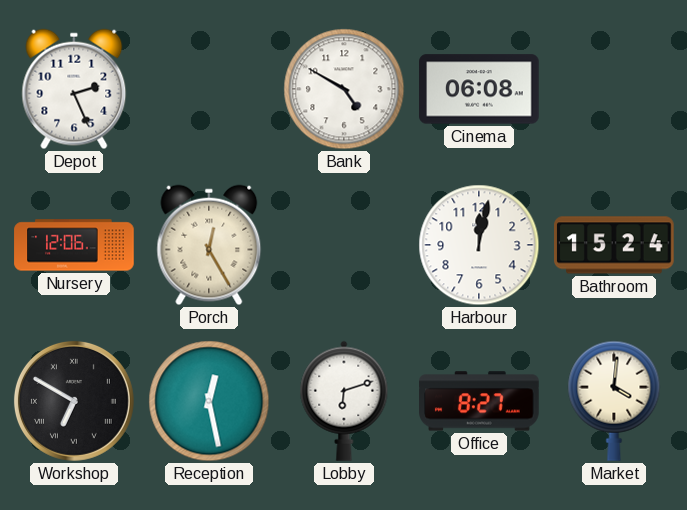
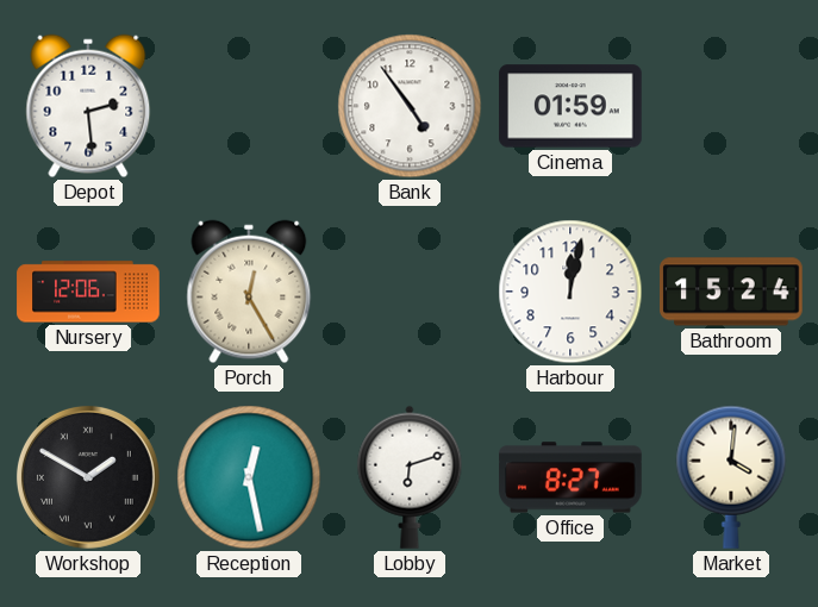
Depot: 2:26 -> 2:29
Bank: 4:50 -> 4:54
Cinema: 06:08 -> 01:59
Workshop: 6:50 -> 1:50
